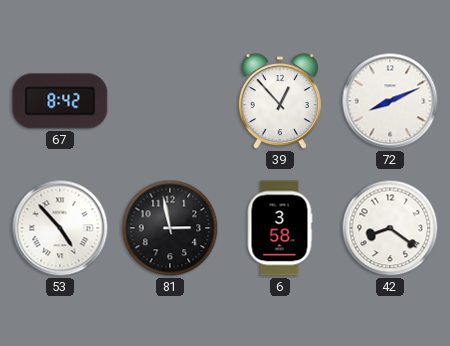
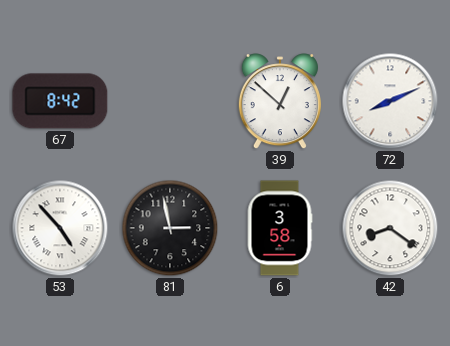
39: 12:53 -> 12:52
